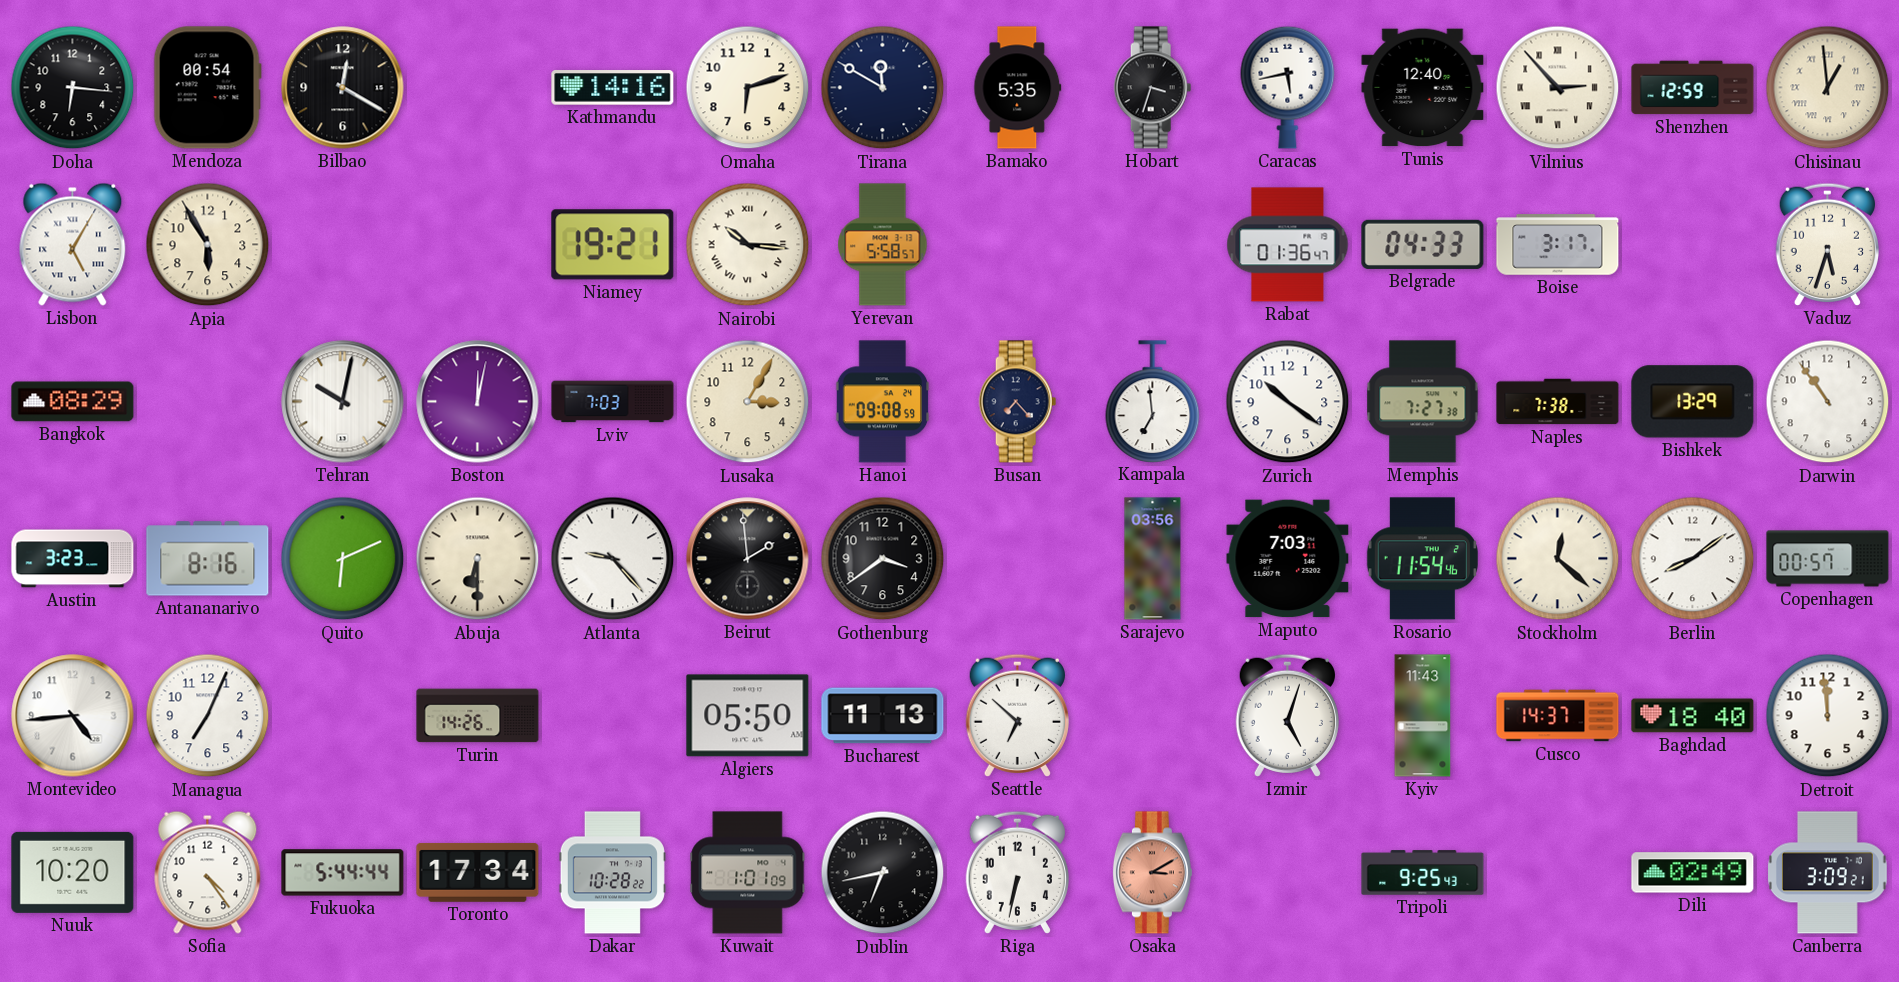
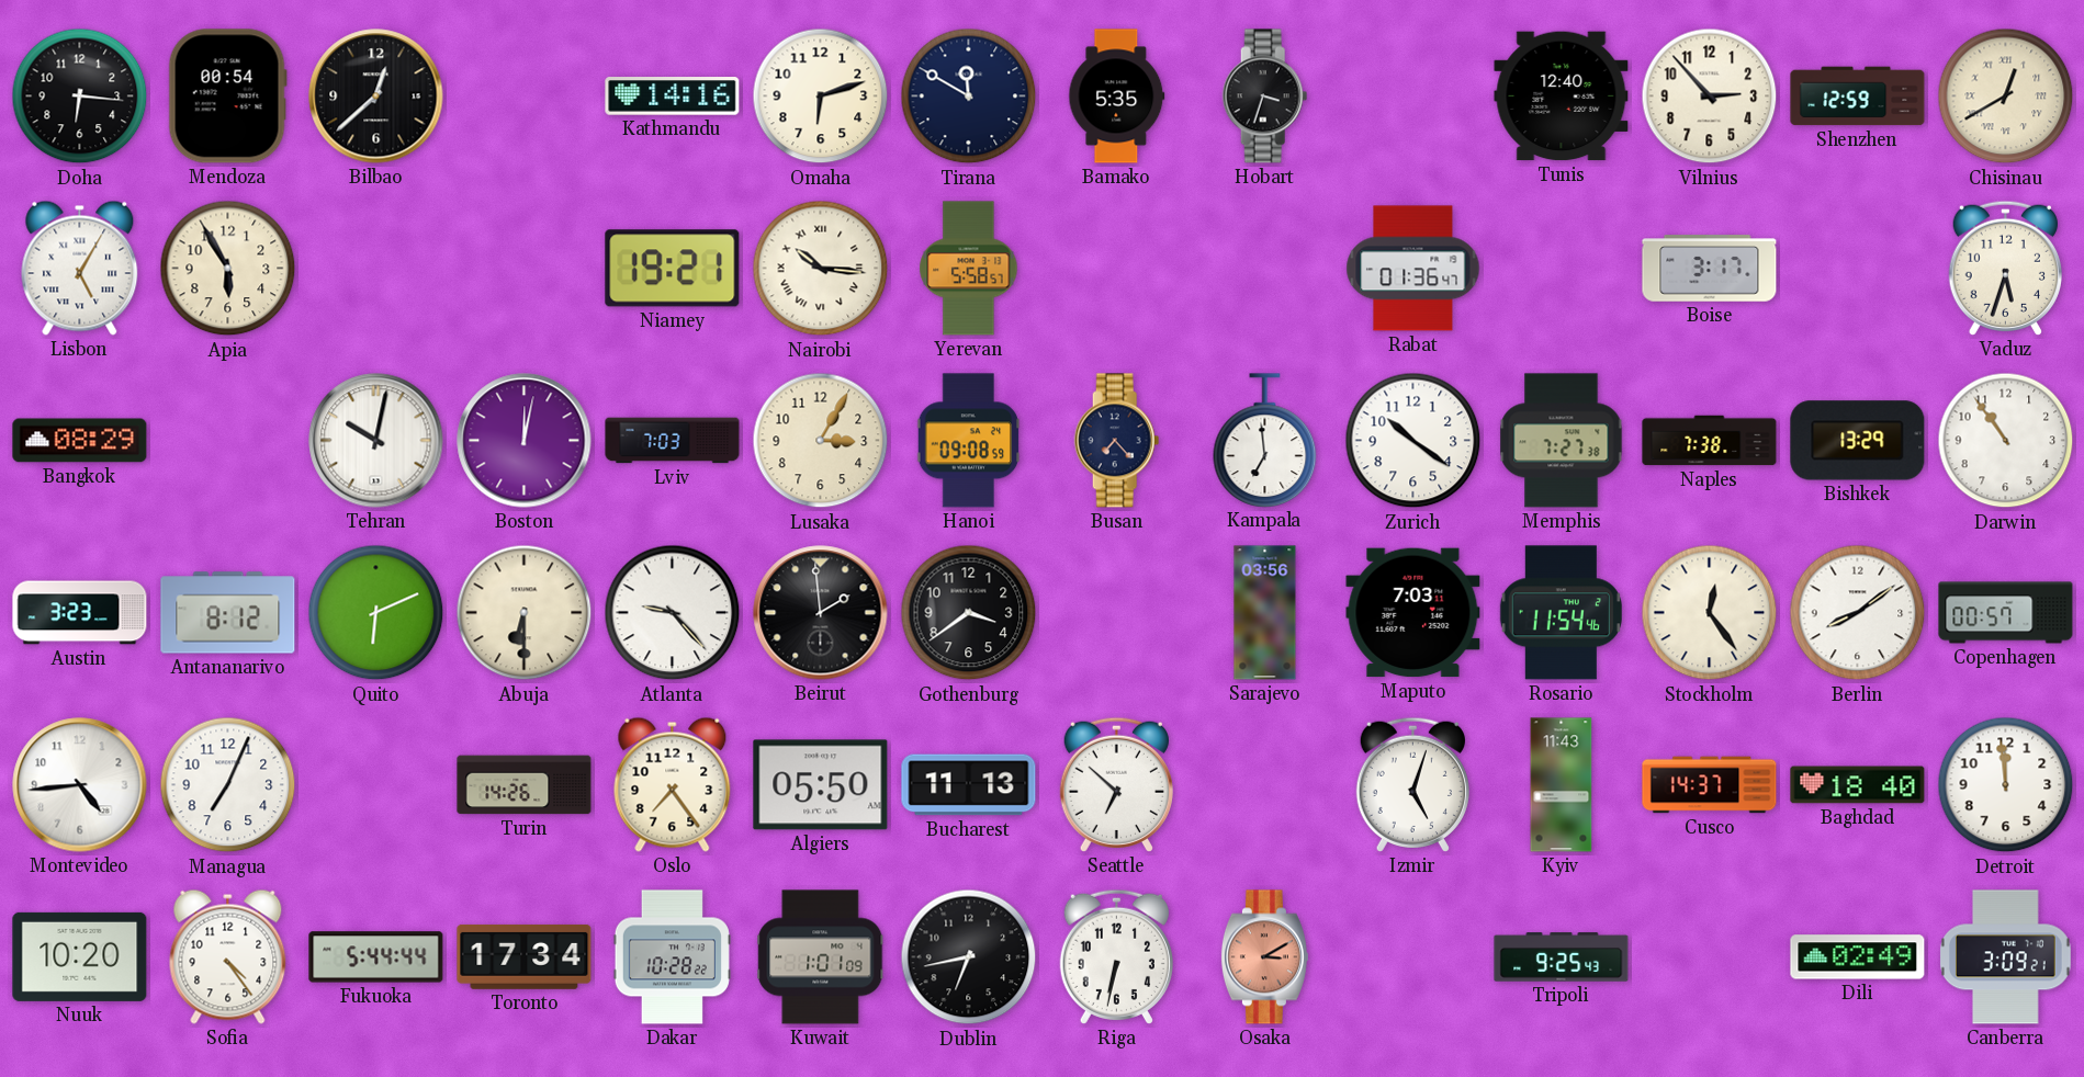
Bilbao: 12:20 -> 12:38
Caracas: 5:43 -> none
Vilnius numerals: Roman -> Arabic
Chisinau: 12:59 -> 12:40
Belgrade: 04:33 -> none
Antananarivo: 8:16 -> 8:12
Stockholm: 12:22 -> 12:24
Oslo: none -> 7:24
